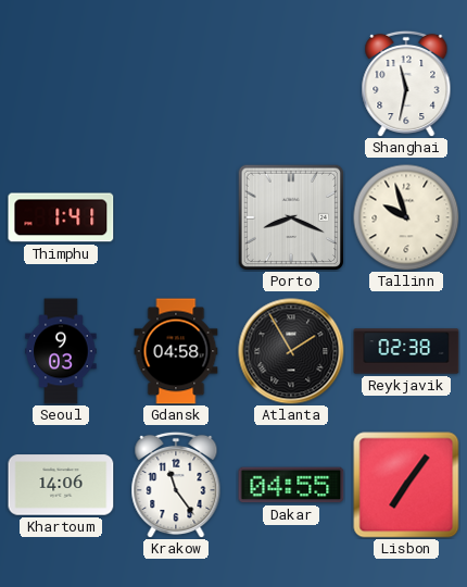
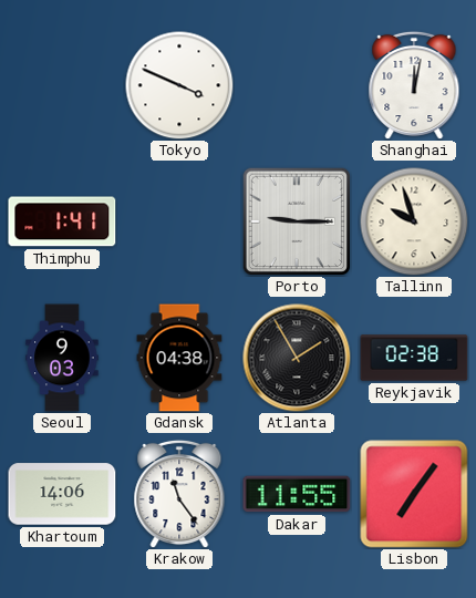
Tokyo: none -> 3:49
Shanghai: 11:32 -> 12:02
Porto: 8:19 -> 9:15
Gdansk: 04:58 -> 04:38
Dakar: 04:55 -> 11:55
